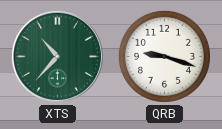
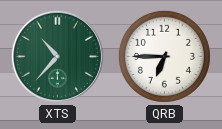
QRB: 9:18 -> 6:45
